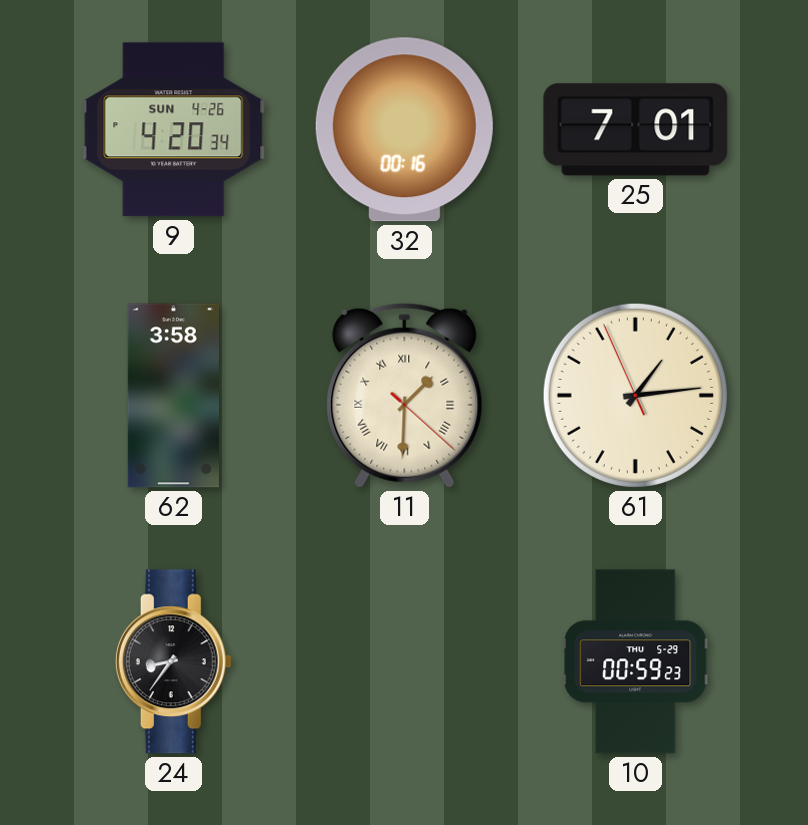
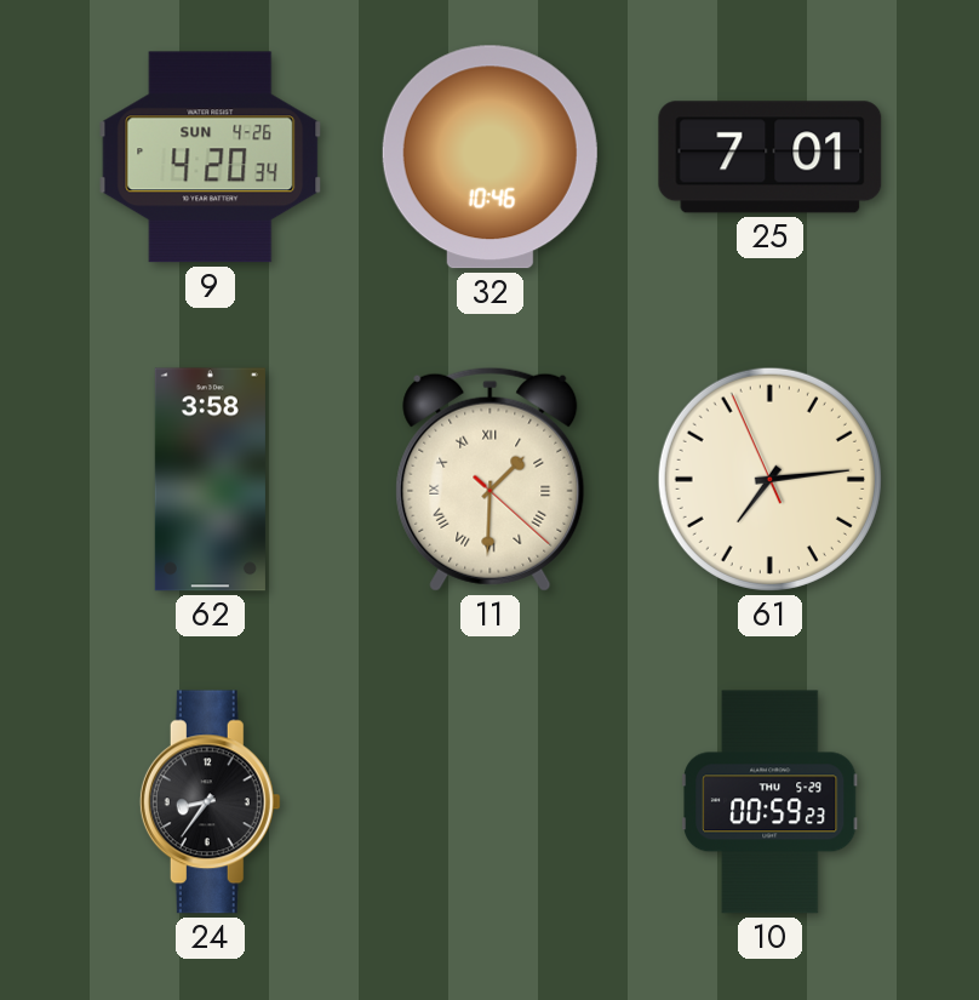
32: 00:16 -> 10:46
61: 1:13 -> 7:13
